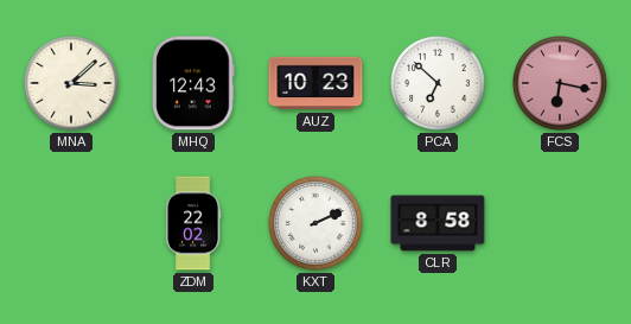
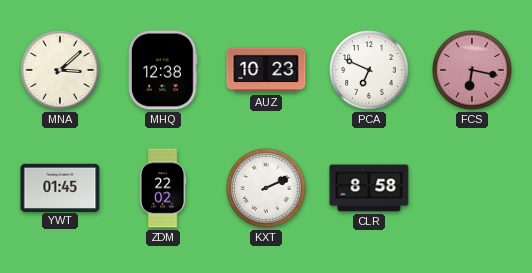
MHQ: 12:43 -> 12:38
PCA: 6:52 -> 6:49
YWT: none -> 01:45
